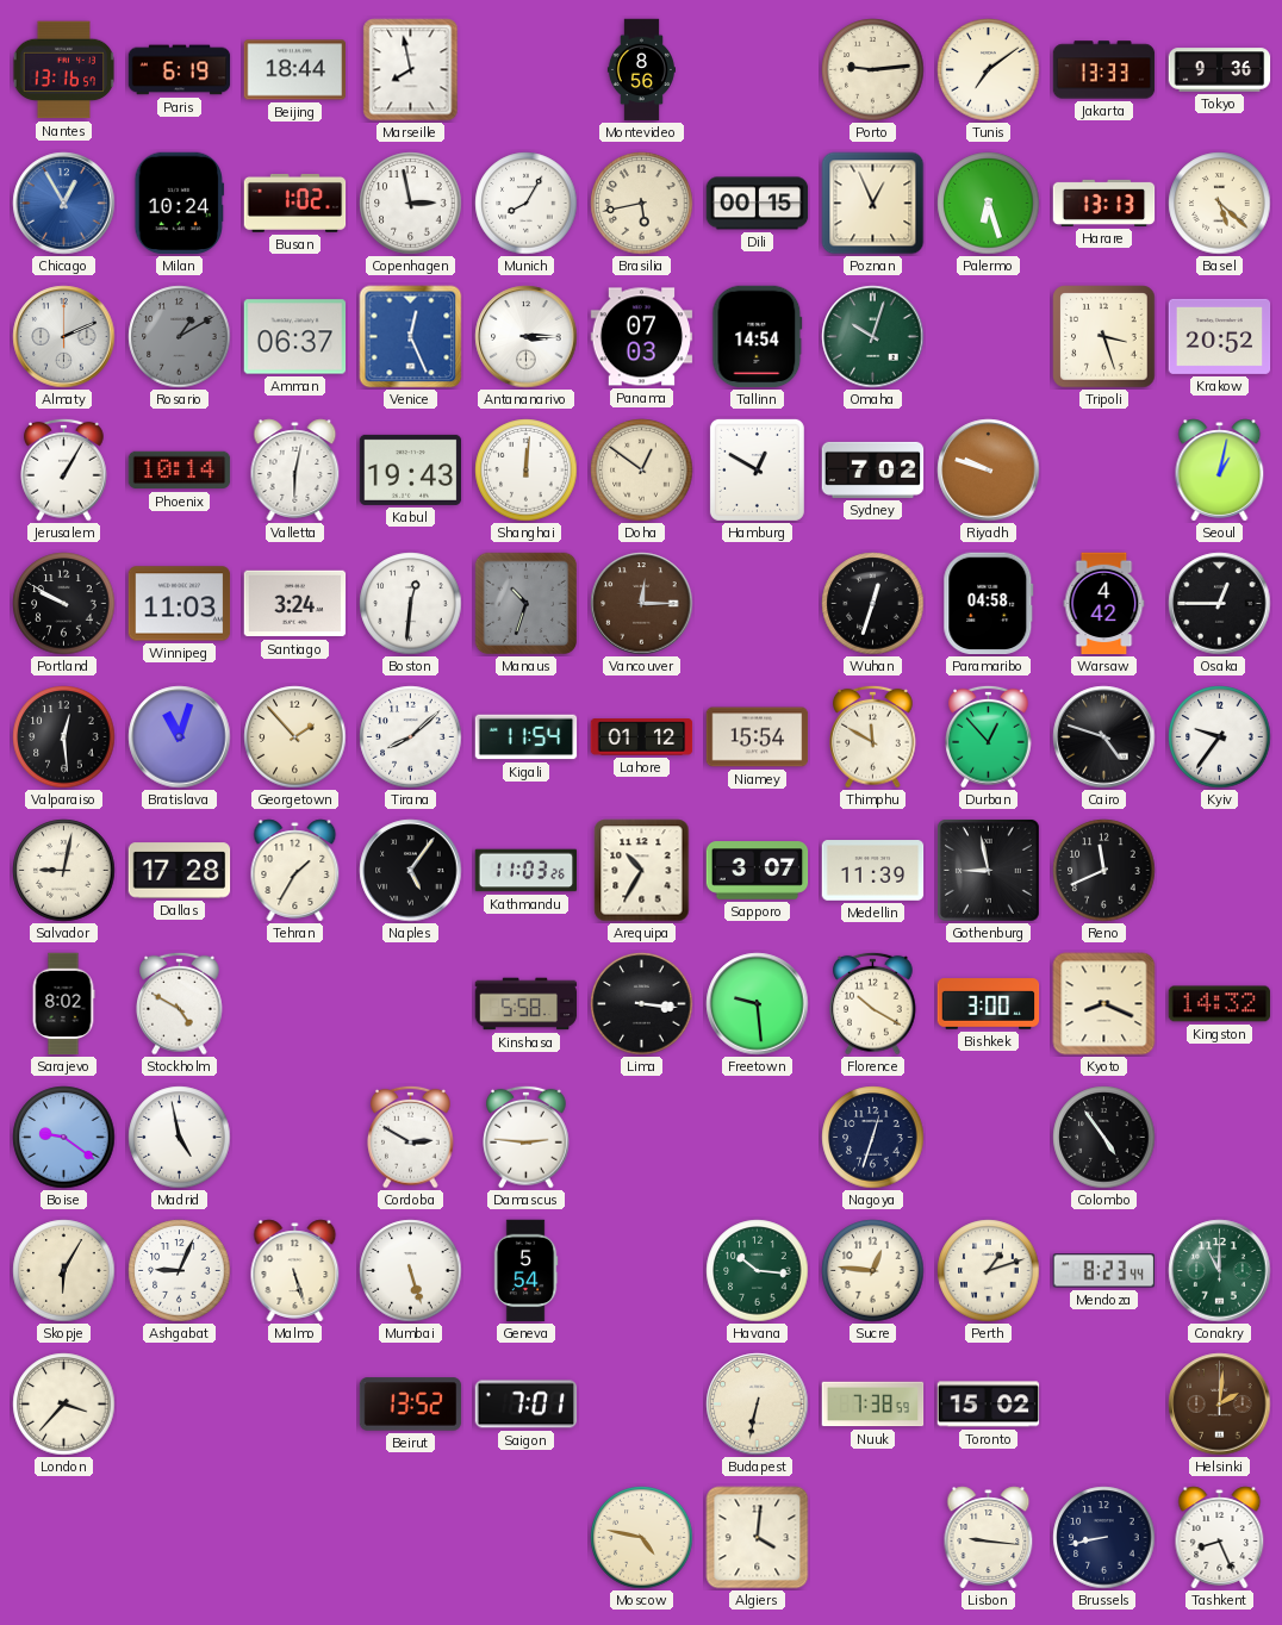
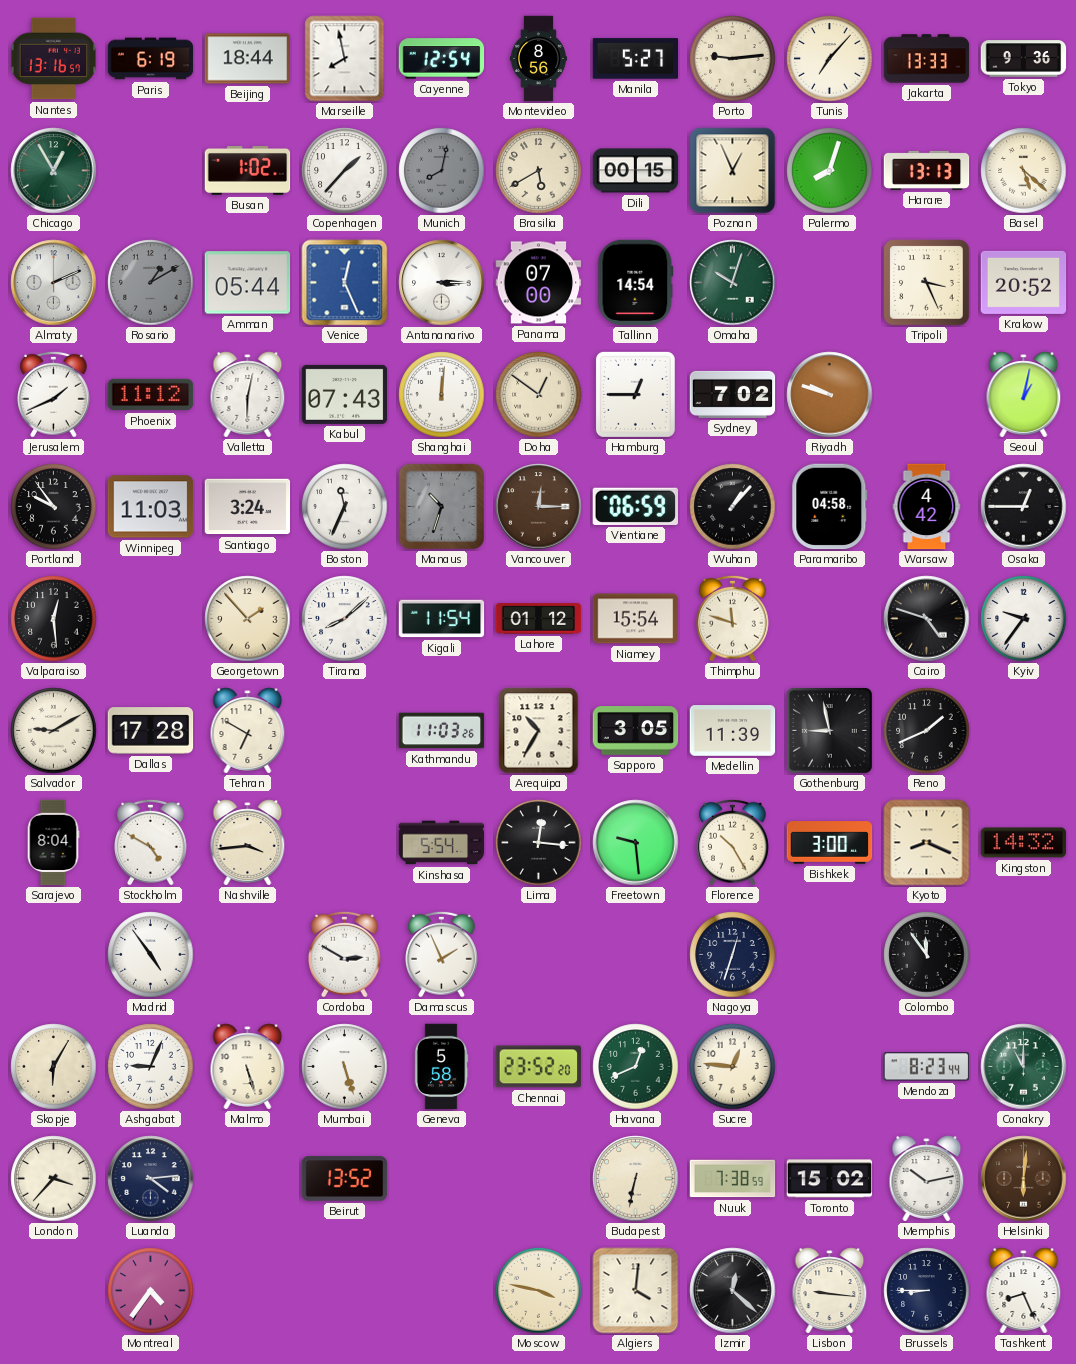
Cayenne: none -> 12:54
Manila: none -> 5:27
Tunis: 7:09 -> 7:07
Chicago dial: blue -> green
Milan: 10:24 -> none
Copenhagen: 2:58 -> 1:37
Munich: 8:05 -> 8:02
Munich dial: white -> grey
Brasilia: 5:43 -> 5:40
Palermo: 6:27 -> 8:03
Amman: 06:37 -> 05:44
Panama: 07:03 -> 07:00
Tripoli: 3:27 -> 3:26
Jerusalem: 1:05 -> 1:41
Phoenix: 10:14 -> 11:12
Kabul: 19:43 -> 07:43
Hamburg: 12:50 -> 12:45
Portland: 9:50 -> 9:54
Boston: 12:31 -> 11:34
Vientiane: none -> 06:59
Wuhan: 12:33 -> 1:07
Bratislava: 11:03 -> none
Thimphu: 11:50 -> 11:48
Durban: 12:53 -> none
Salvador: 9:02 -> 9:10
Tehran: 1:35 -> 6:50
Naples: 5:06 -> none
Sapporo: 3:07 -> 3:05
Reno: 11:41 -> 1:41
Sarajevo: 8:02 -> 8:04
Nashville: none -> 3:44
Kinshasa: 5:58 -> 5:54
Lima: 3:16 -> 12:16
Florence: 10:20 -> 10:25
Boise: 9:21 -> none
Madrid: 4:58 -> 4:54
Damascus: 2:46 -> 1:56
Colombo: 4:54 -> 11:54
Geneva: 5:54 -> 5:58
Chennai: none -> 23:52
Havana: 10:16 -> 12:41
Perth: 1:12 -> none
Luanda: none -> 4:14
Saigon: 7:01 -> none
Memphis: none -> 10:13
Helsinki: 2:01 -> 6:01
Montreal: none -> 4:36
Moscow: 4:47 -> 3:47
Izmir: none -> 12:22
Brussels: 8:43 -> 8:45
